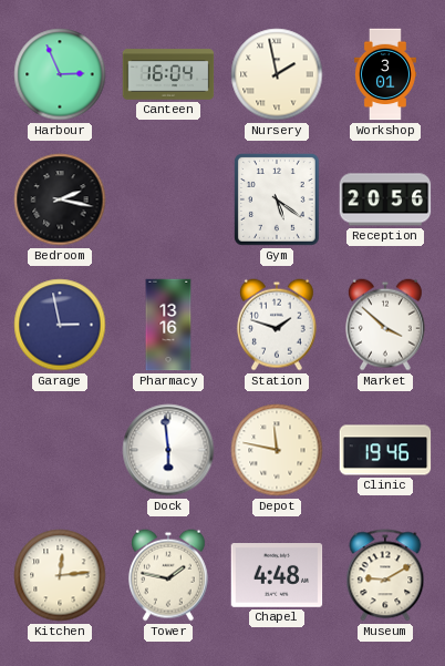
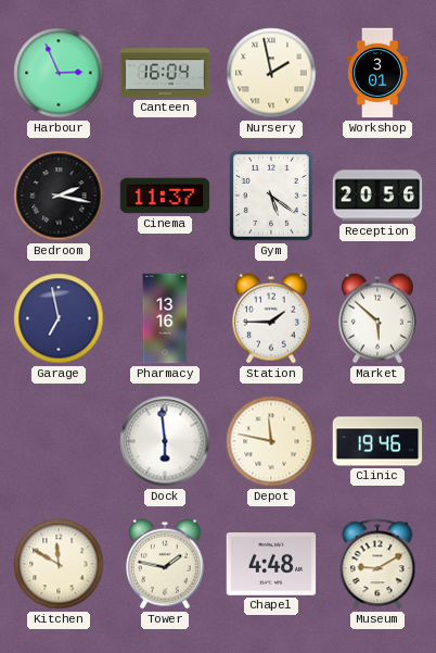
Cinema: none -> 11:37
Garage: 2:58 -> 6:58
Station: 1:48 -> 1:45
Market: 3:52 -> 5:52
Kitchen: 12:14 -> 11:50
